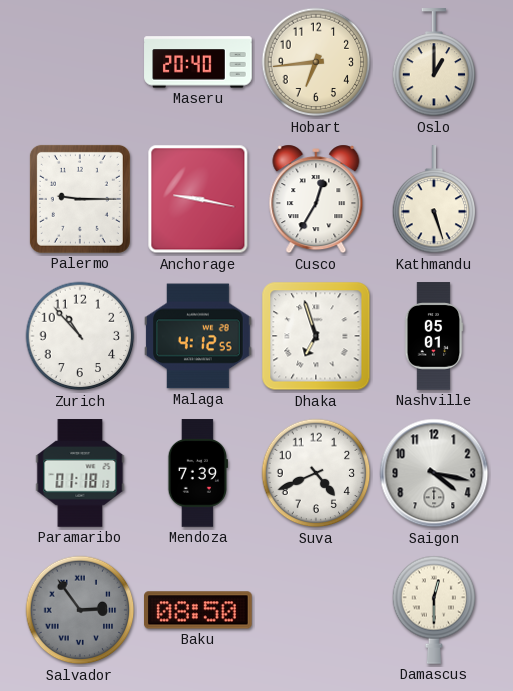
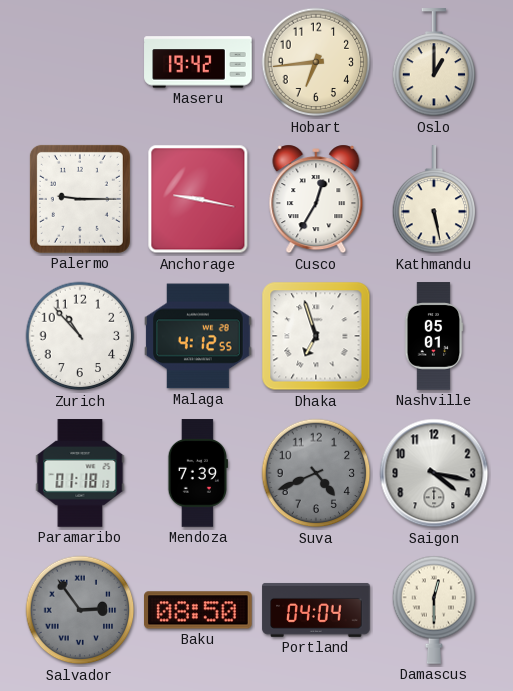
Maseru: 20:40 -> 19:42
Kathmandu: 5:27 -> 5:28
Suva dial: white -> grey
Portland: none -> 04:04
